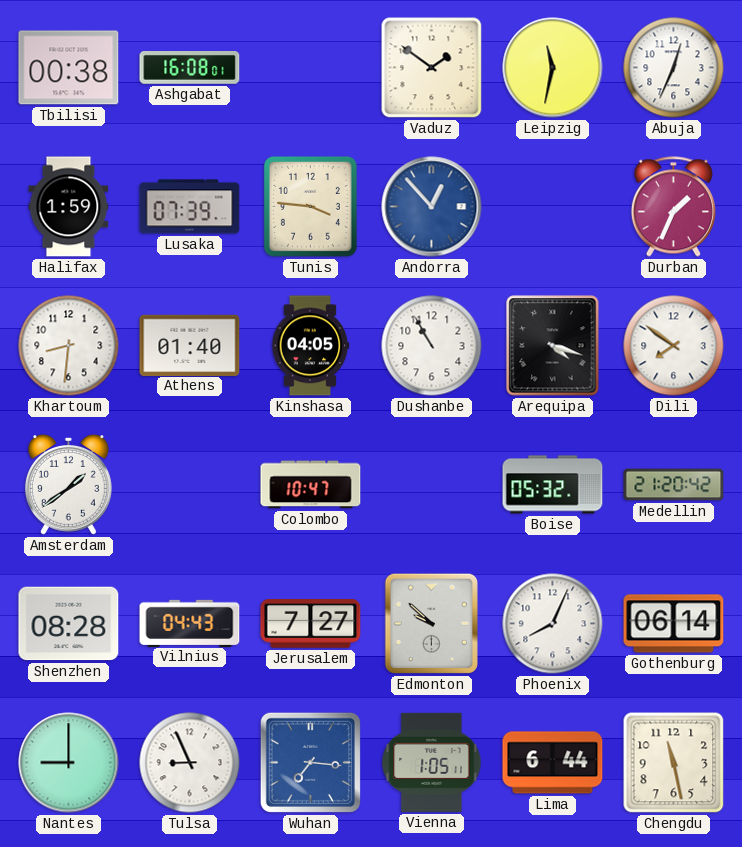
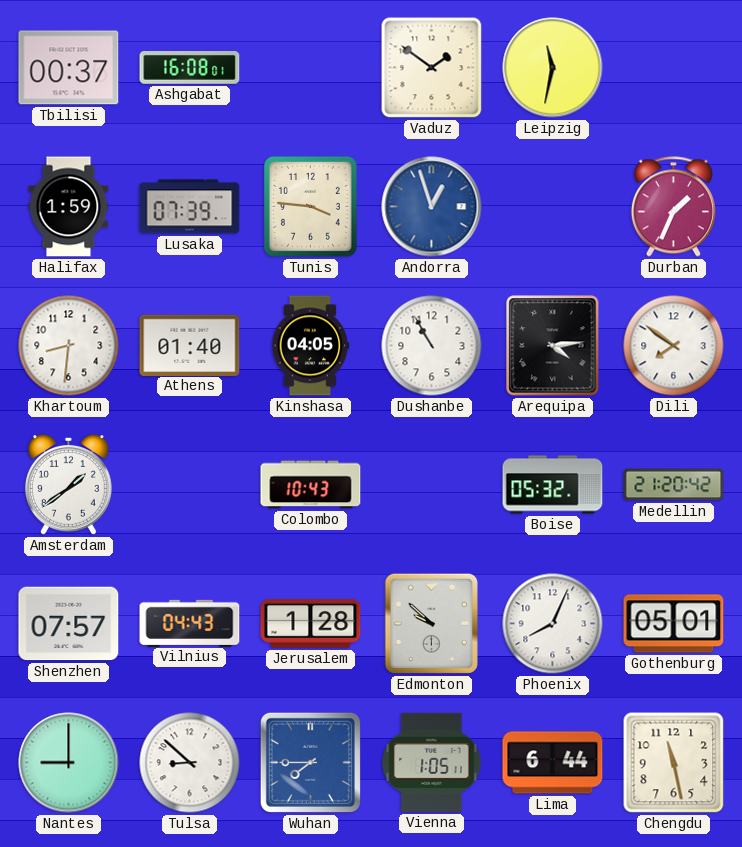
Tbilisi: 00:38 -> 00:37
Abuja: 12:34 -> none
Andorra: 12:53 -> 12:57
Arequipa: 4:18 -> 4:14
Colombo: 10:47 -> 10:43
Shenzhen: 08:28 -> 07:57
Jerusalem: 7:27 -> 1:28
Gothenburg: 06:14 -> 05:01
Tulsa: 8:56 -> 8:52
Wuhan: 7:16 -> 7:45
